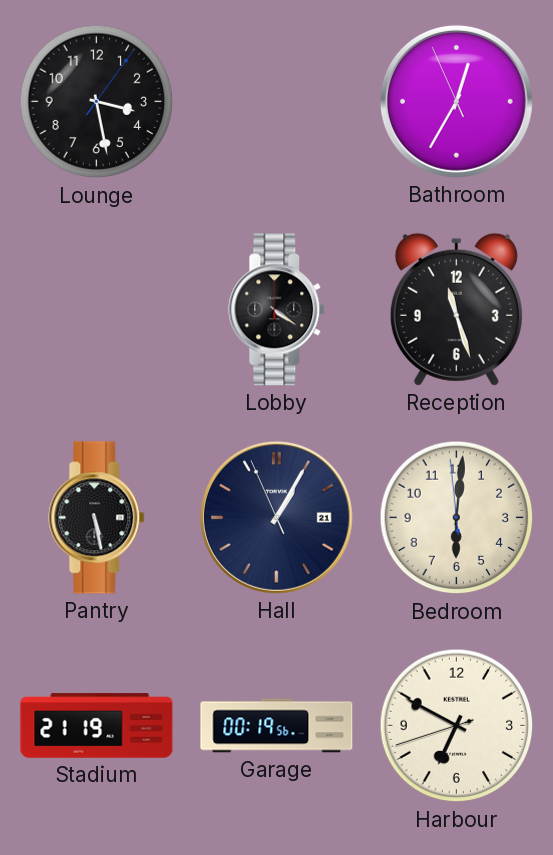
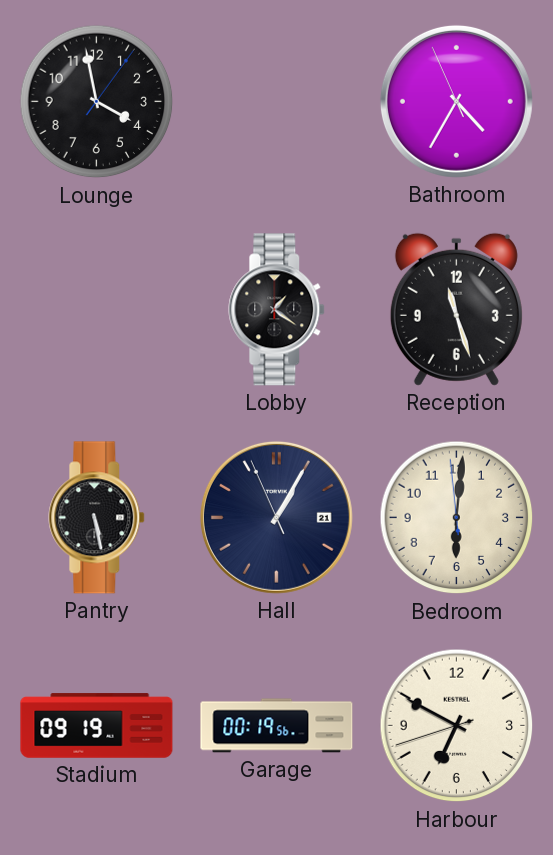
Lounge: 3:28 -> 3:58
Bathroom: 12:34 -> 4:34
Lobby: 4:21 -> 1:21
Stadium: 21:19 -> 09:19
